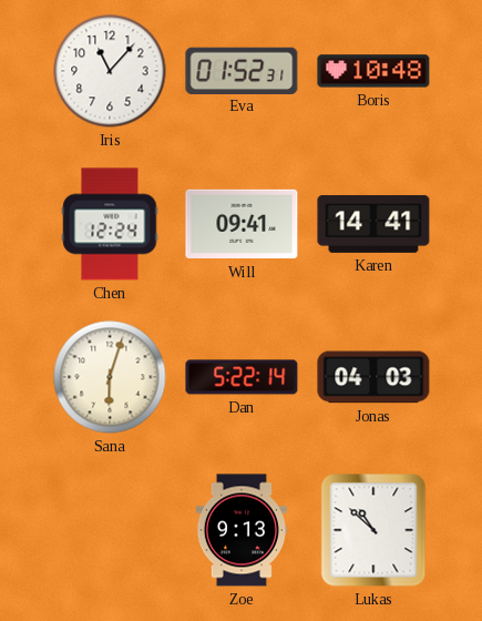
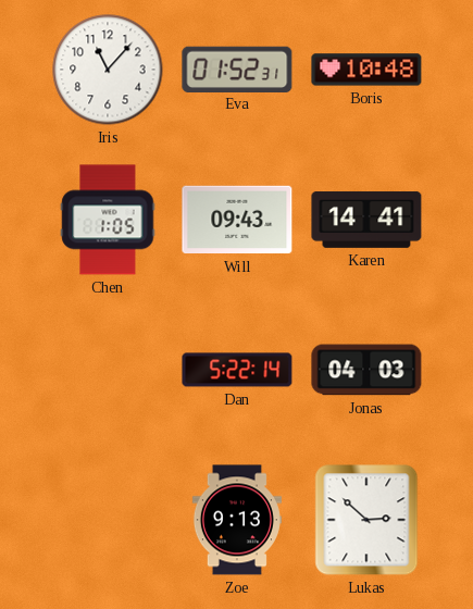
Chen: 12:24 -> 1:05
Will: 09:41 -> 09:43
Sana: 6:03 -> none
Lukas: 10:52 -> 2:52
